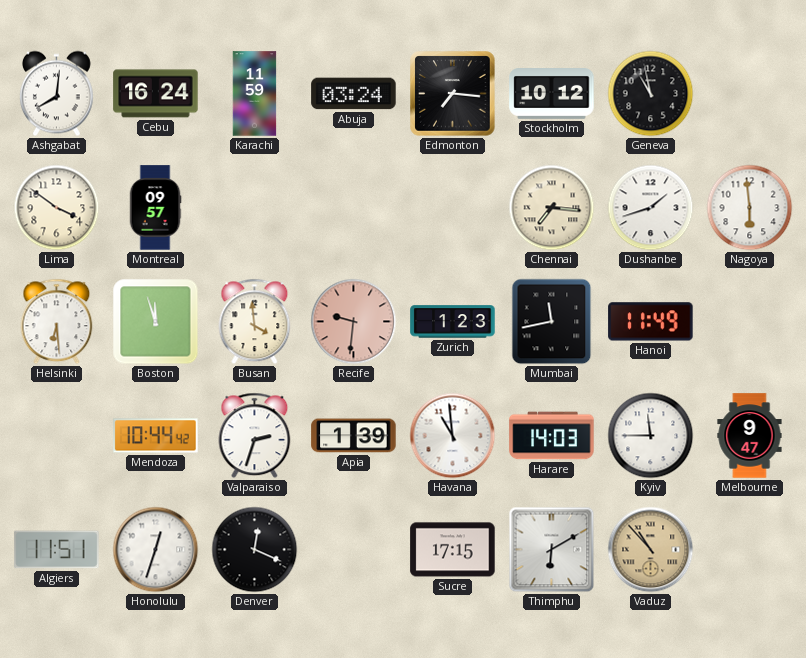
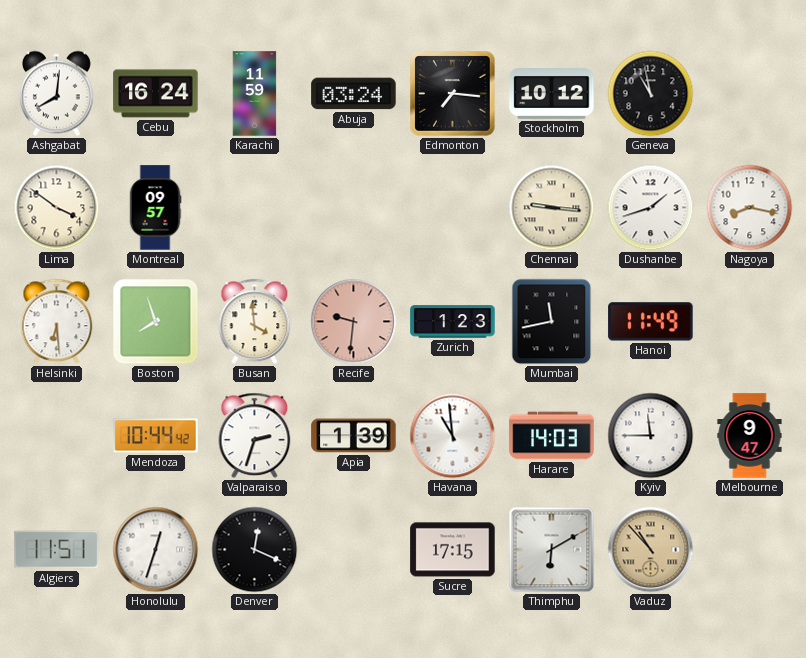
Chennai: 7:16 -> 9:16
Nagoya: 5:59 -> 8:17
Boston: 11:57 -> 7:57
